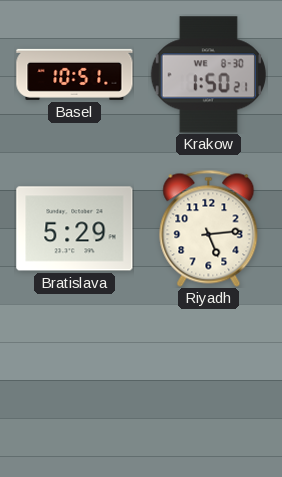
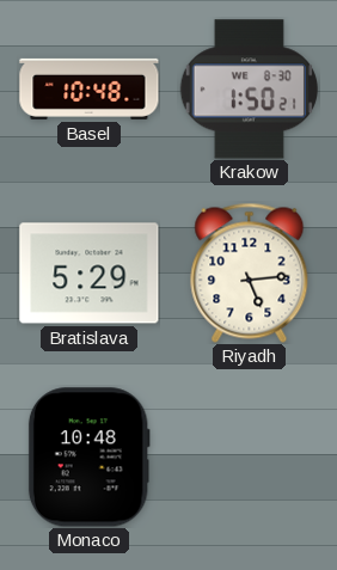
Basel: 10:51 -> 10:48
Monaco: none -> 10:48
